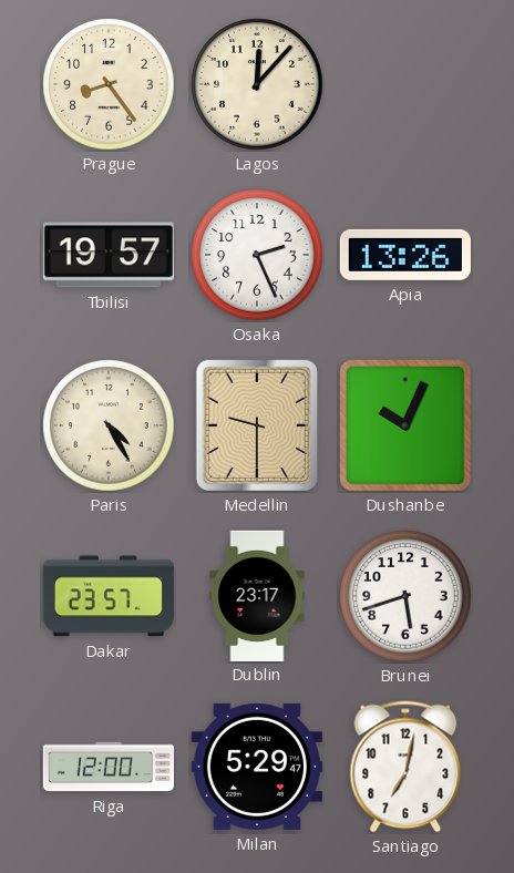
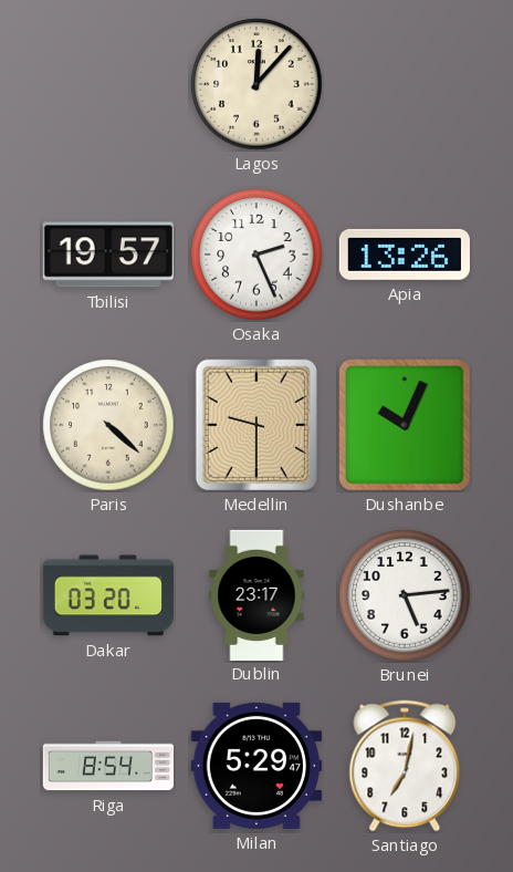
Prague: 8:24 -> none
Paris: 4:25 -> 4:22
Dakar: 23:57 -> 03:20
Brunei: 5:42 -> 5:14
Riga: 12:00 -> 8:54
